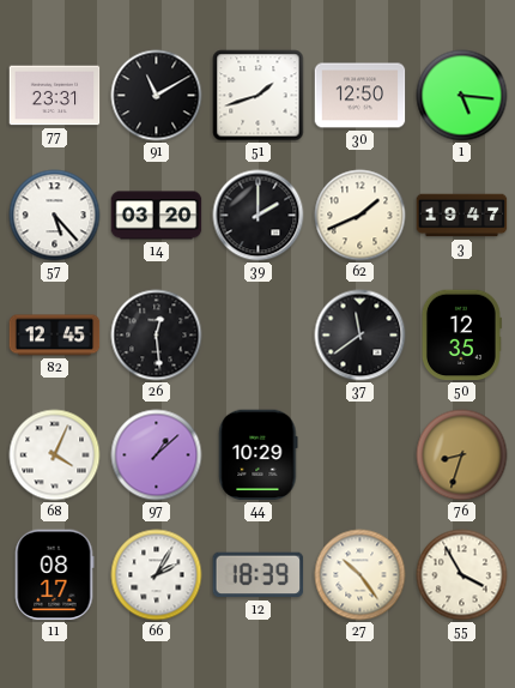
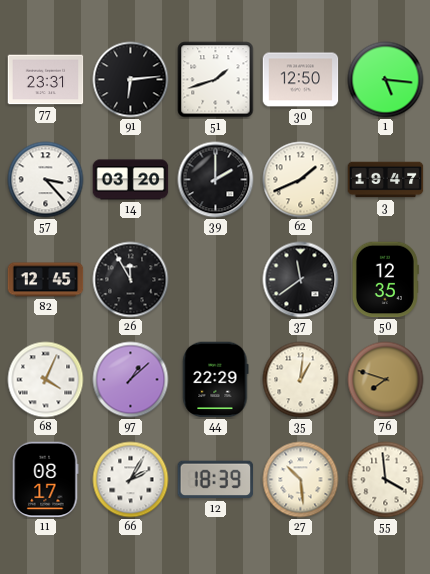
91: 11:10 -> 6:14
57: 5:23 -> 3:23
26: 12:29 -> 11:55
44: 10:29 -> 22:29
35: none -> 1:01
76: 8:33 -> 7:48
27: 10:24 -> 10:29
55: 3:55 -> 3:59
